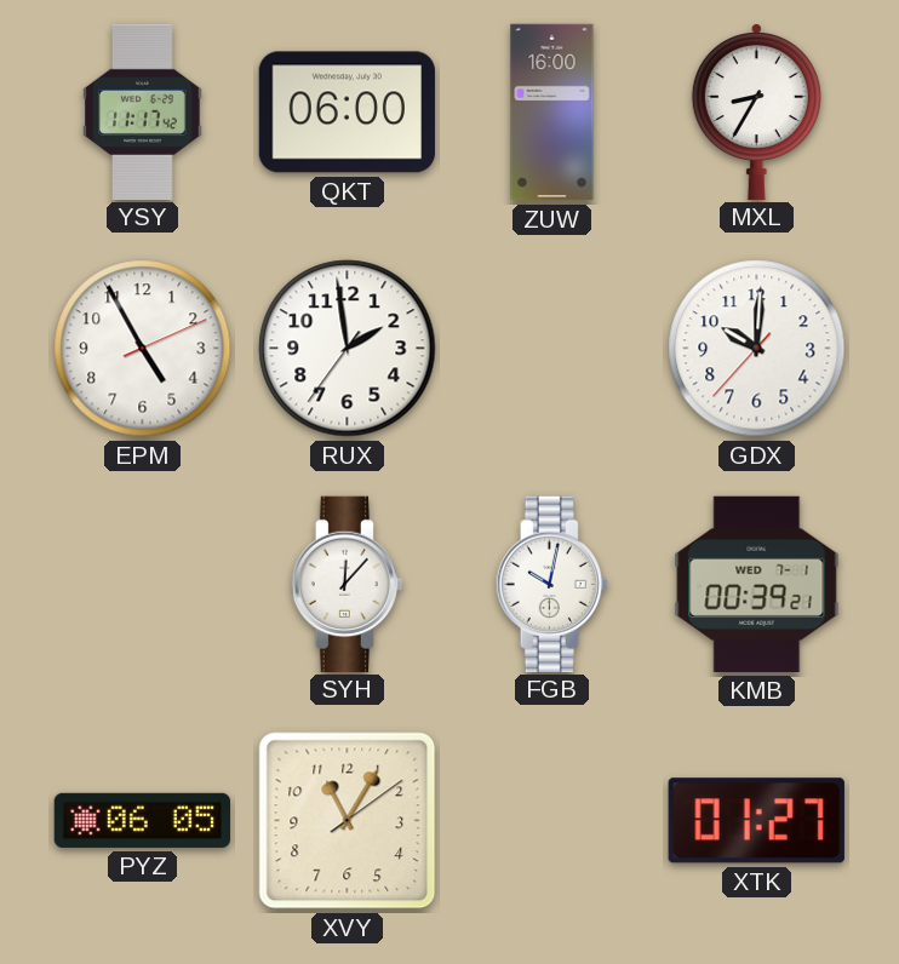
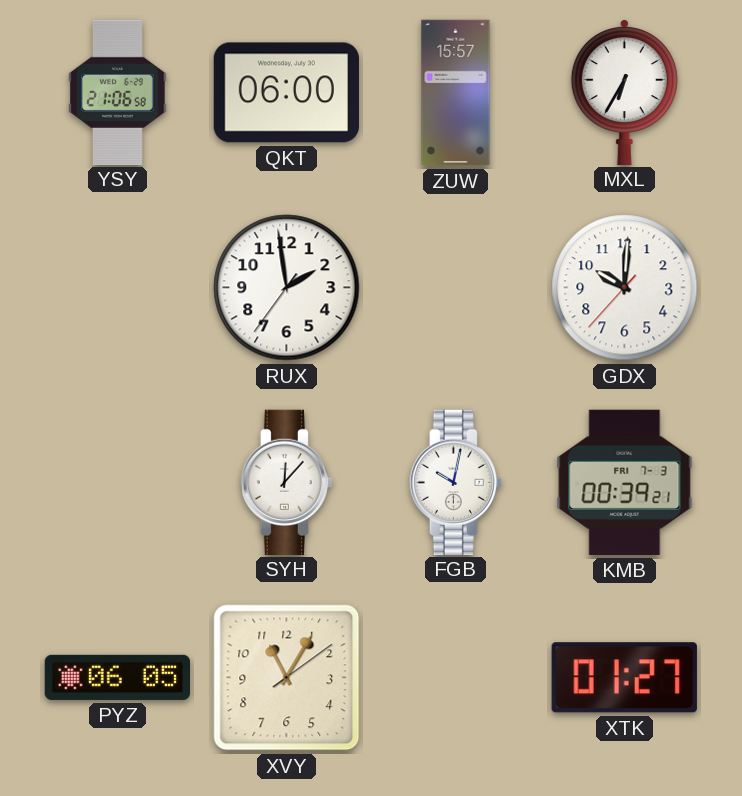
YSY: 11:17 -> 21:06
ZUW: 16:00 -> 15:57
MXL: 8:35 -> 6:35
EPM: 4:55 -> none
KMB date: WED 7-1 -> FRI 7-3
